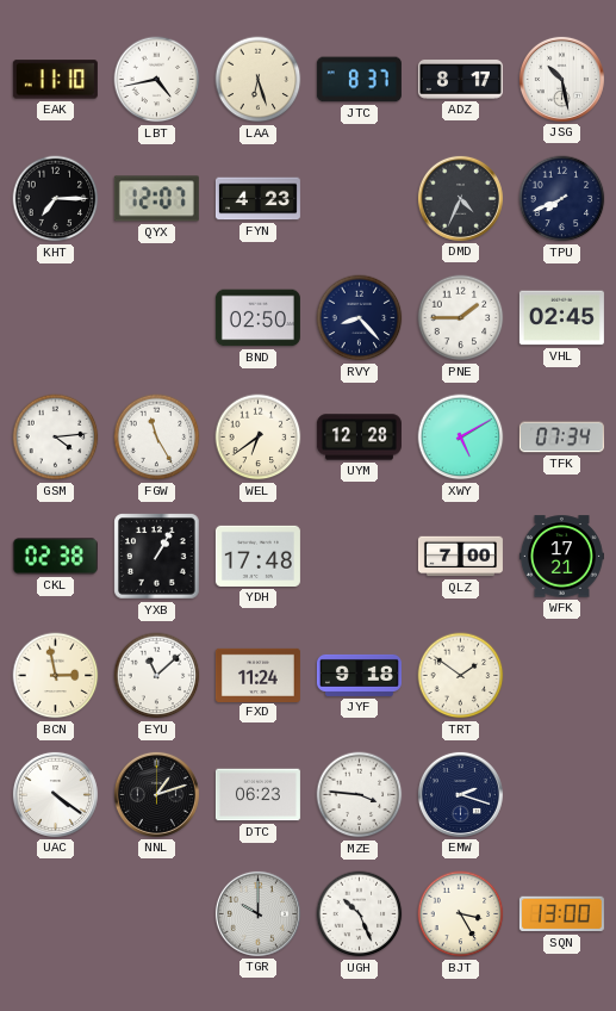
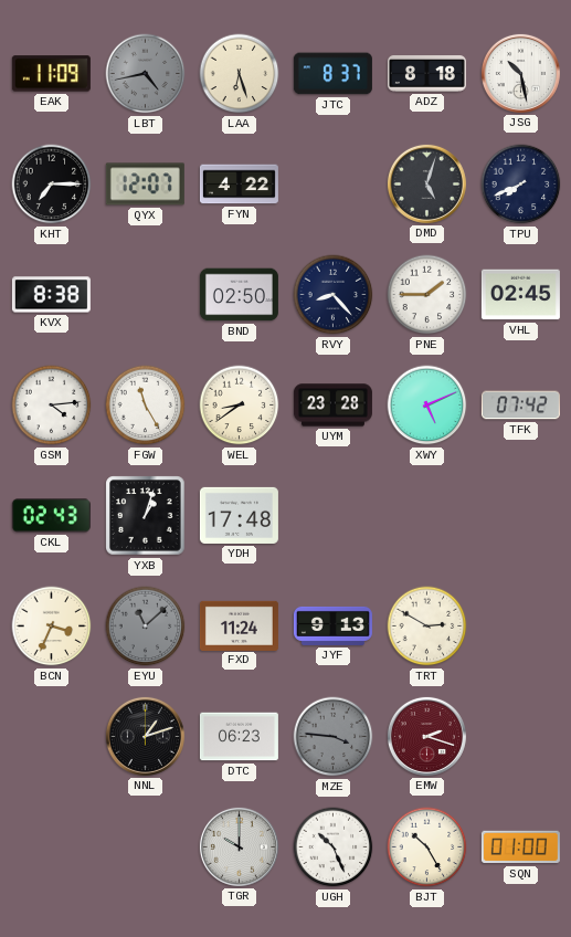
EAK: 11:10 -> 11:09
LBT dial: white -> grey
ADZ: 8:17 -> 8:18
FYN: 4:23 -> 4:22
DMD: 4:34 -> 5:03
KVX: none -> 8:38
WEL: 6:39 -> 8:39
UYM: 12:28 -> 23:28
XWY: 5:10 -> 5:11
TFK: 07:34 -> 07:42
CKL: 02:38 -> 02:43
YXB: 1:05 -> 1:03
QLZ: 7:00 -> none
WFK: 17:21 -> none
BCN: 2:58 -> 3:34
EYU dial: white -> grey
JYF: 9:18 -> 9:13
TRT: 1:51 -> 2:50
UAC: 4:21 -> none
MZE dial: white -> grey
EMW dial: navy -> burgundy
BJT: 3:25 -> 10:25
SQN: 13:00 -> 01:00
